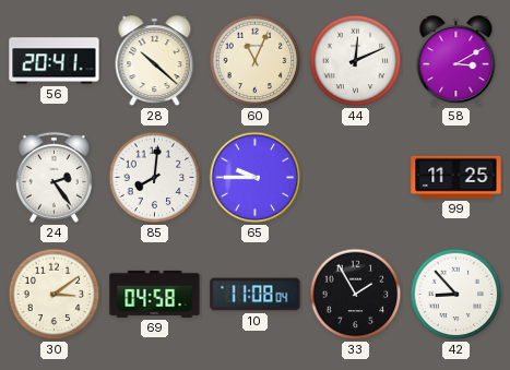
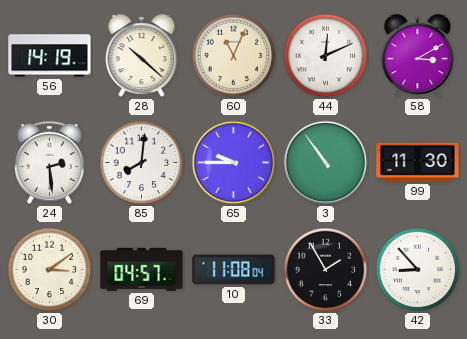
56: 20:41 -> 14:19
24: 2:24 -> 2:29
3: none -> 10:54
99: 11:25 -> 11:30
69: 04:58 -> 04:57
